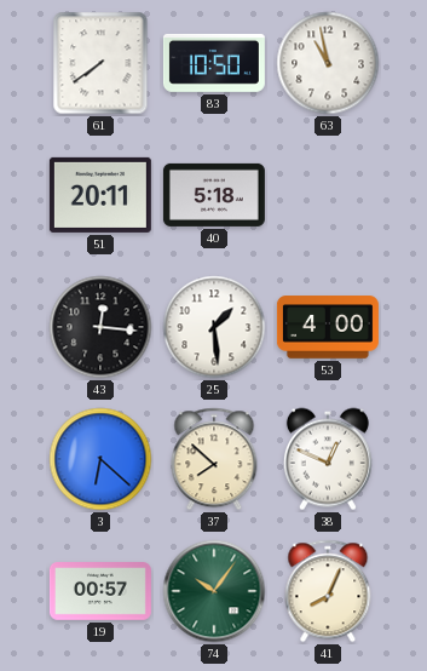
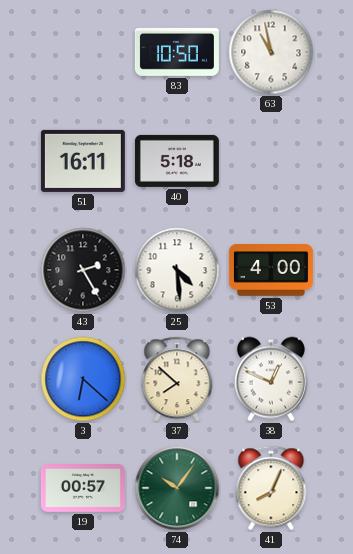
61: 7:39 -> none
51: 20:11 -> 16:11
43: 12:16 -> 2:25
25: 1:29 -> 4:29
